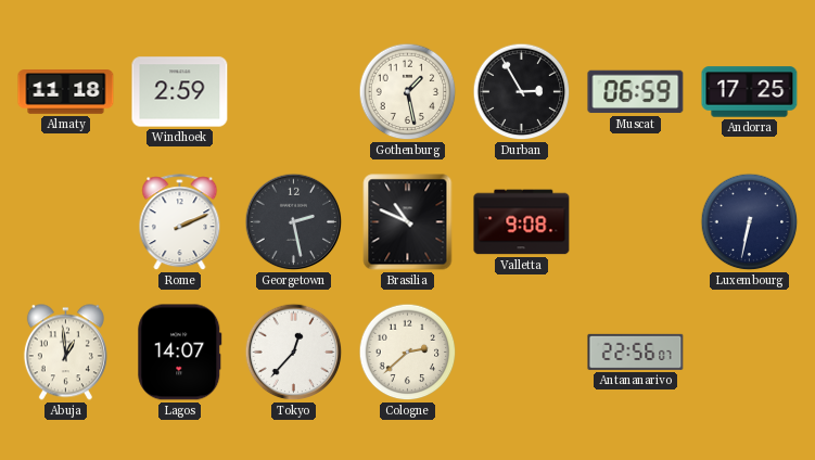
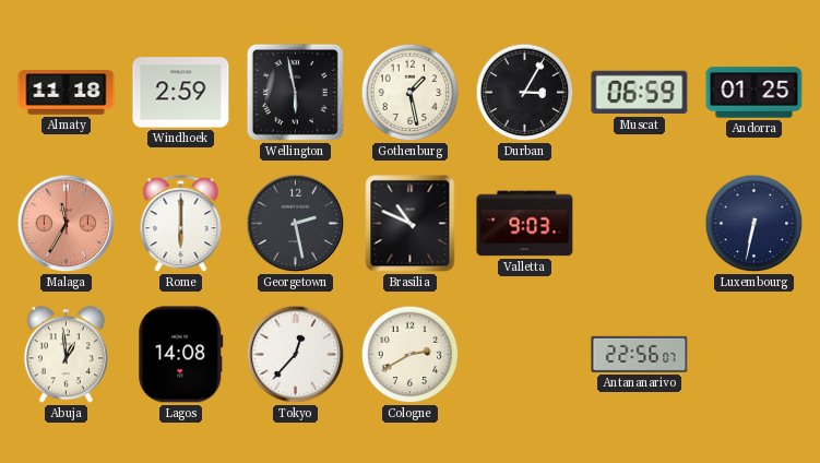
Wellington: none -> 5:58
Durban: 2:55 -> 3:05
Andorra: 17:25 -> 01:25
Malaga: none -> 11:35
Rome: 2:11 -> 6:00
Valletta: 9:08 -> 9:03
Lagos: 14:07 -> 14:08
Cologne: 2:38 -> 2:40
